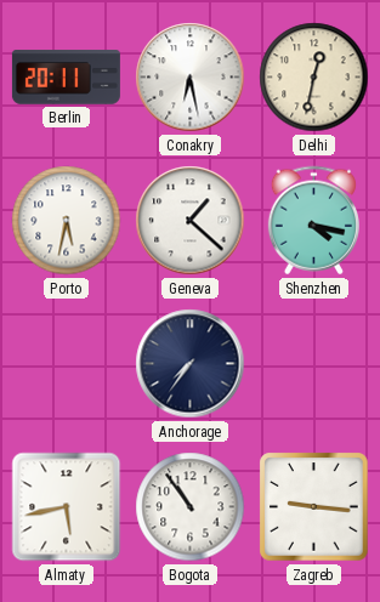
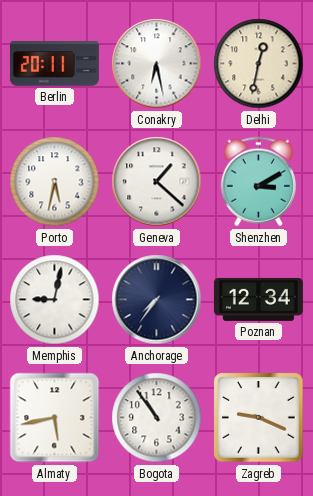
Shenzhen: 4:17 -> 3:10
Memphis: none -> 9:02
Poznan: none -> 12:34
Zagreb: 9:16 -> 9:19
